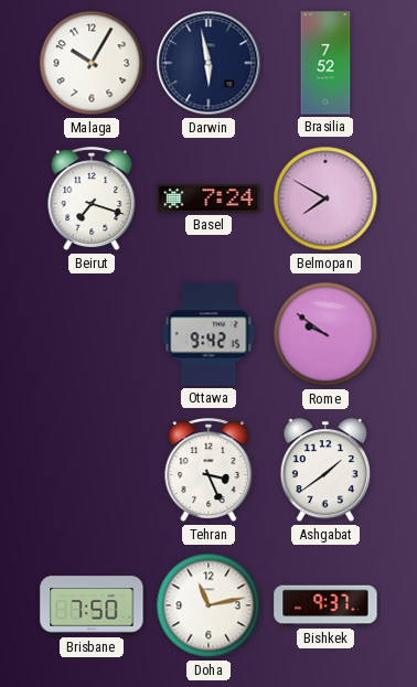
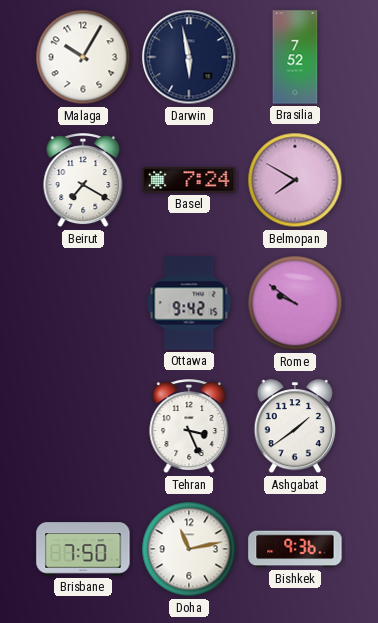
Beirut: 7:18 -> 7:20
Bishkek: 9:37 -> 9:36
